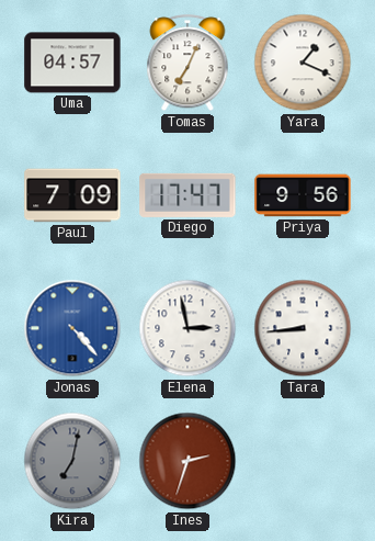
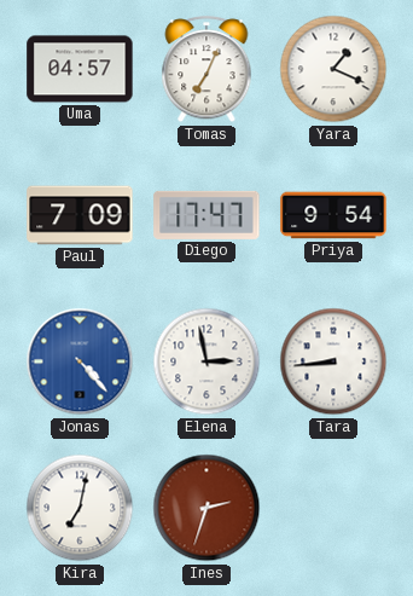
Priya: 9:56 -> 9:54
Kira dial: grey -> white
